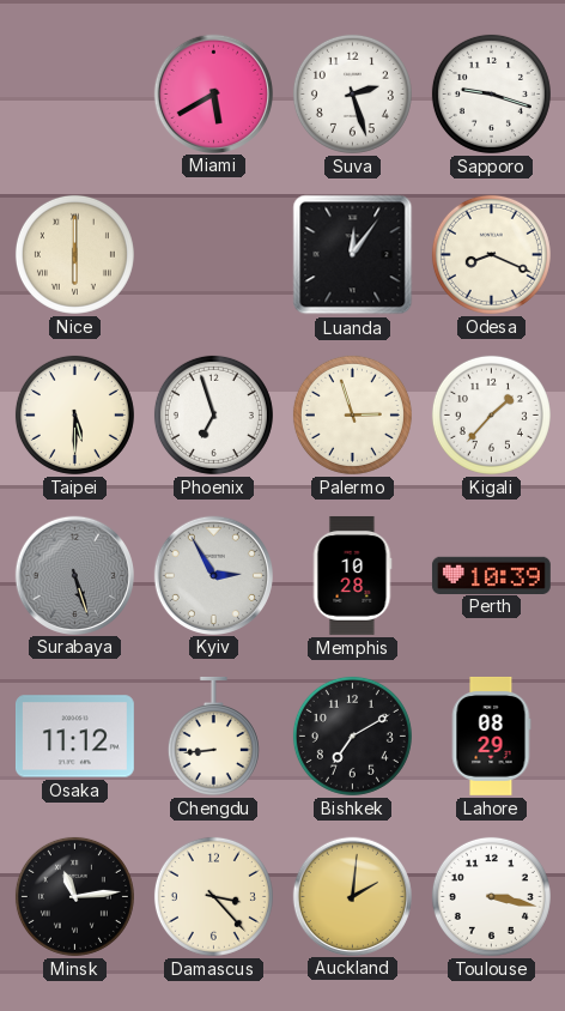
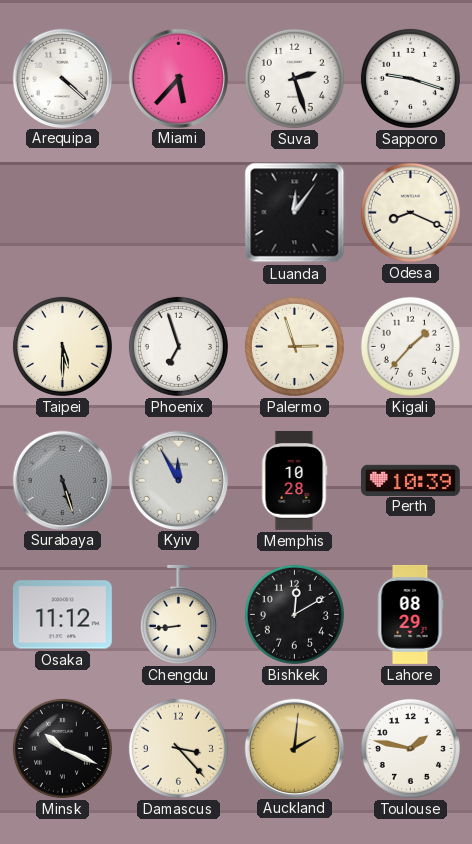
Arequipa: none -> 4:22
Miami: 5:40 -> 5:37
Nice: 6:00 -> none
Kyiv: 2:55 -> 11:55
Bishkek: 7:10 -> 12:10
Minsk: 11:14 -> 10:19
Toulouse: 3:17 -> 1:47
